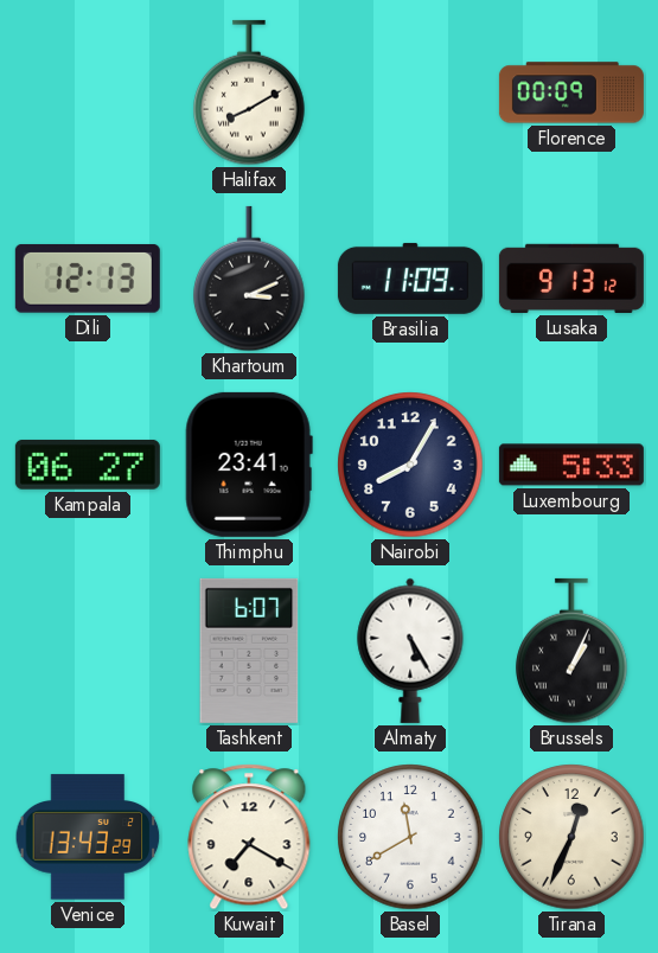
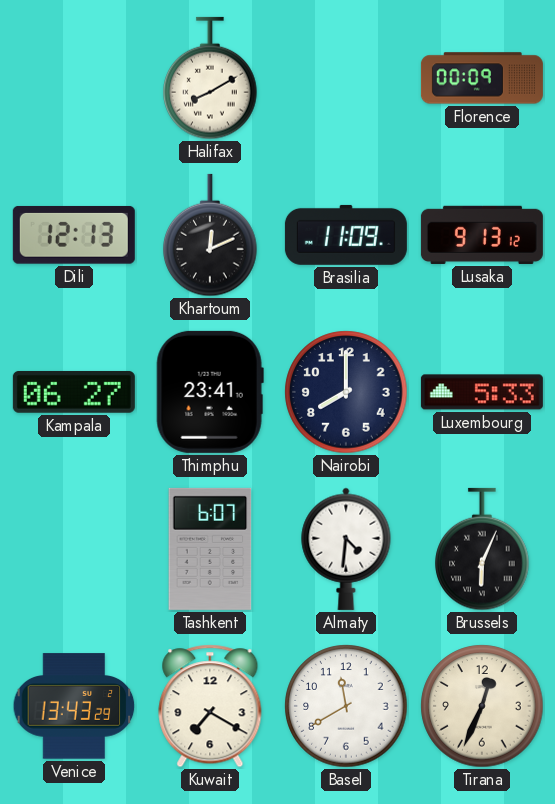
Khartoum: 3:11 -> 12:11
Nairobi: 8:05 -> 8:00
Almaty: 5:25 -> 4:31
Brussels: 1:04 -> 6:04
